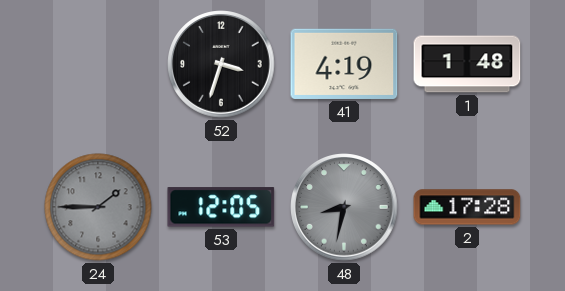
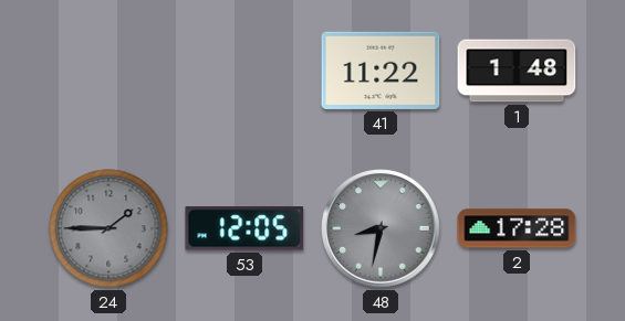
52: 3:33 -> none
41: 4:19 -> 11:22
